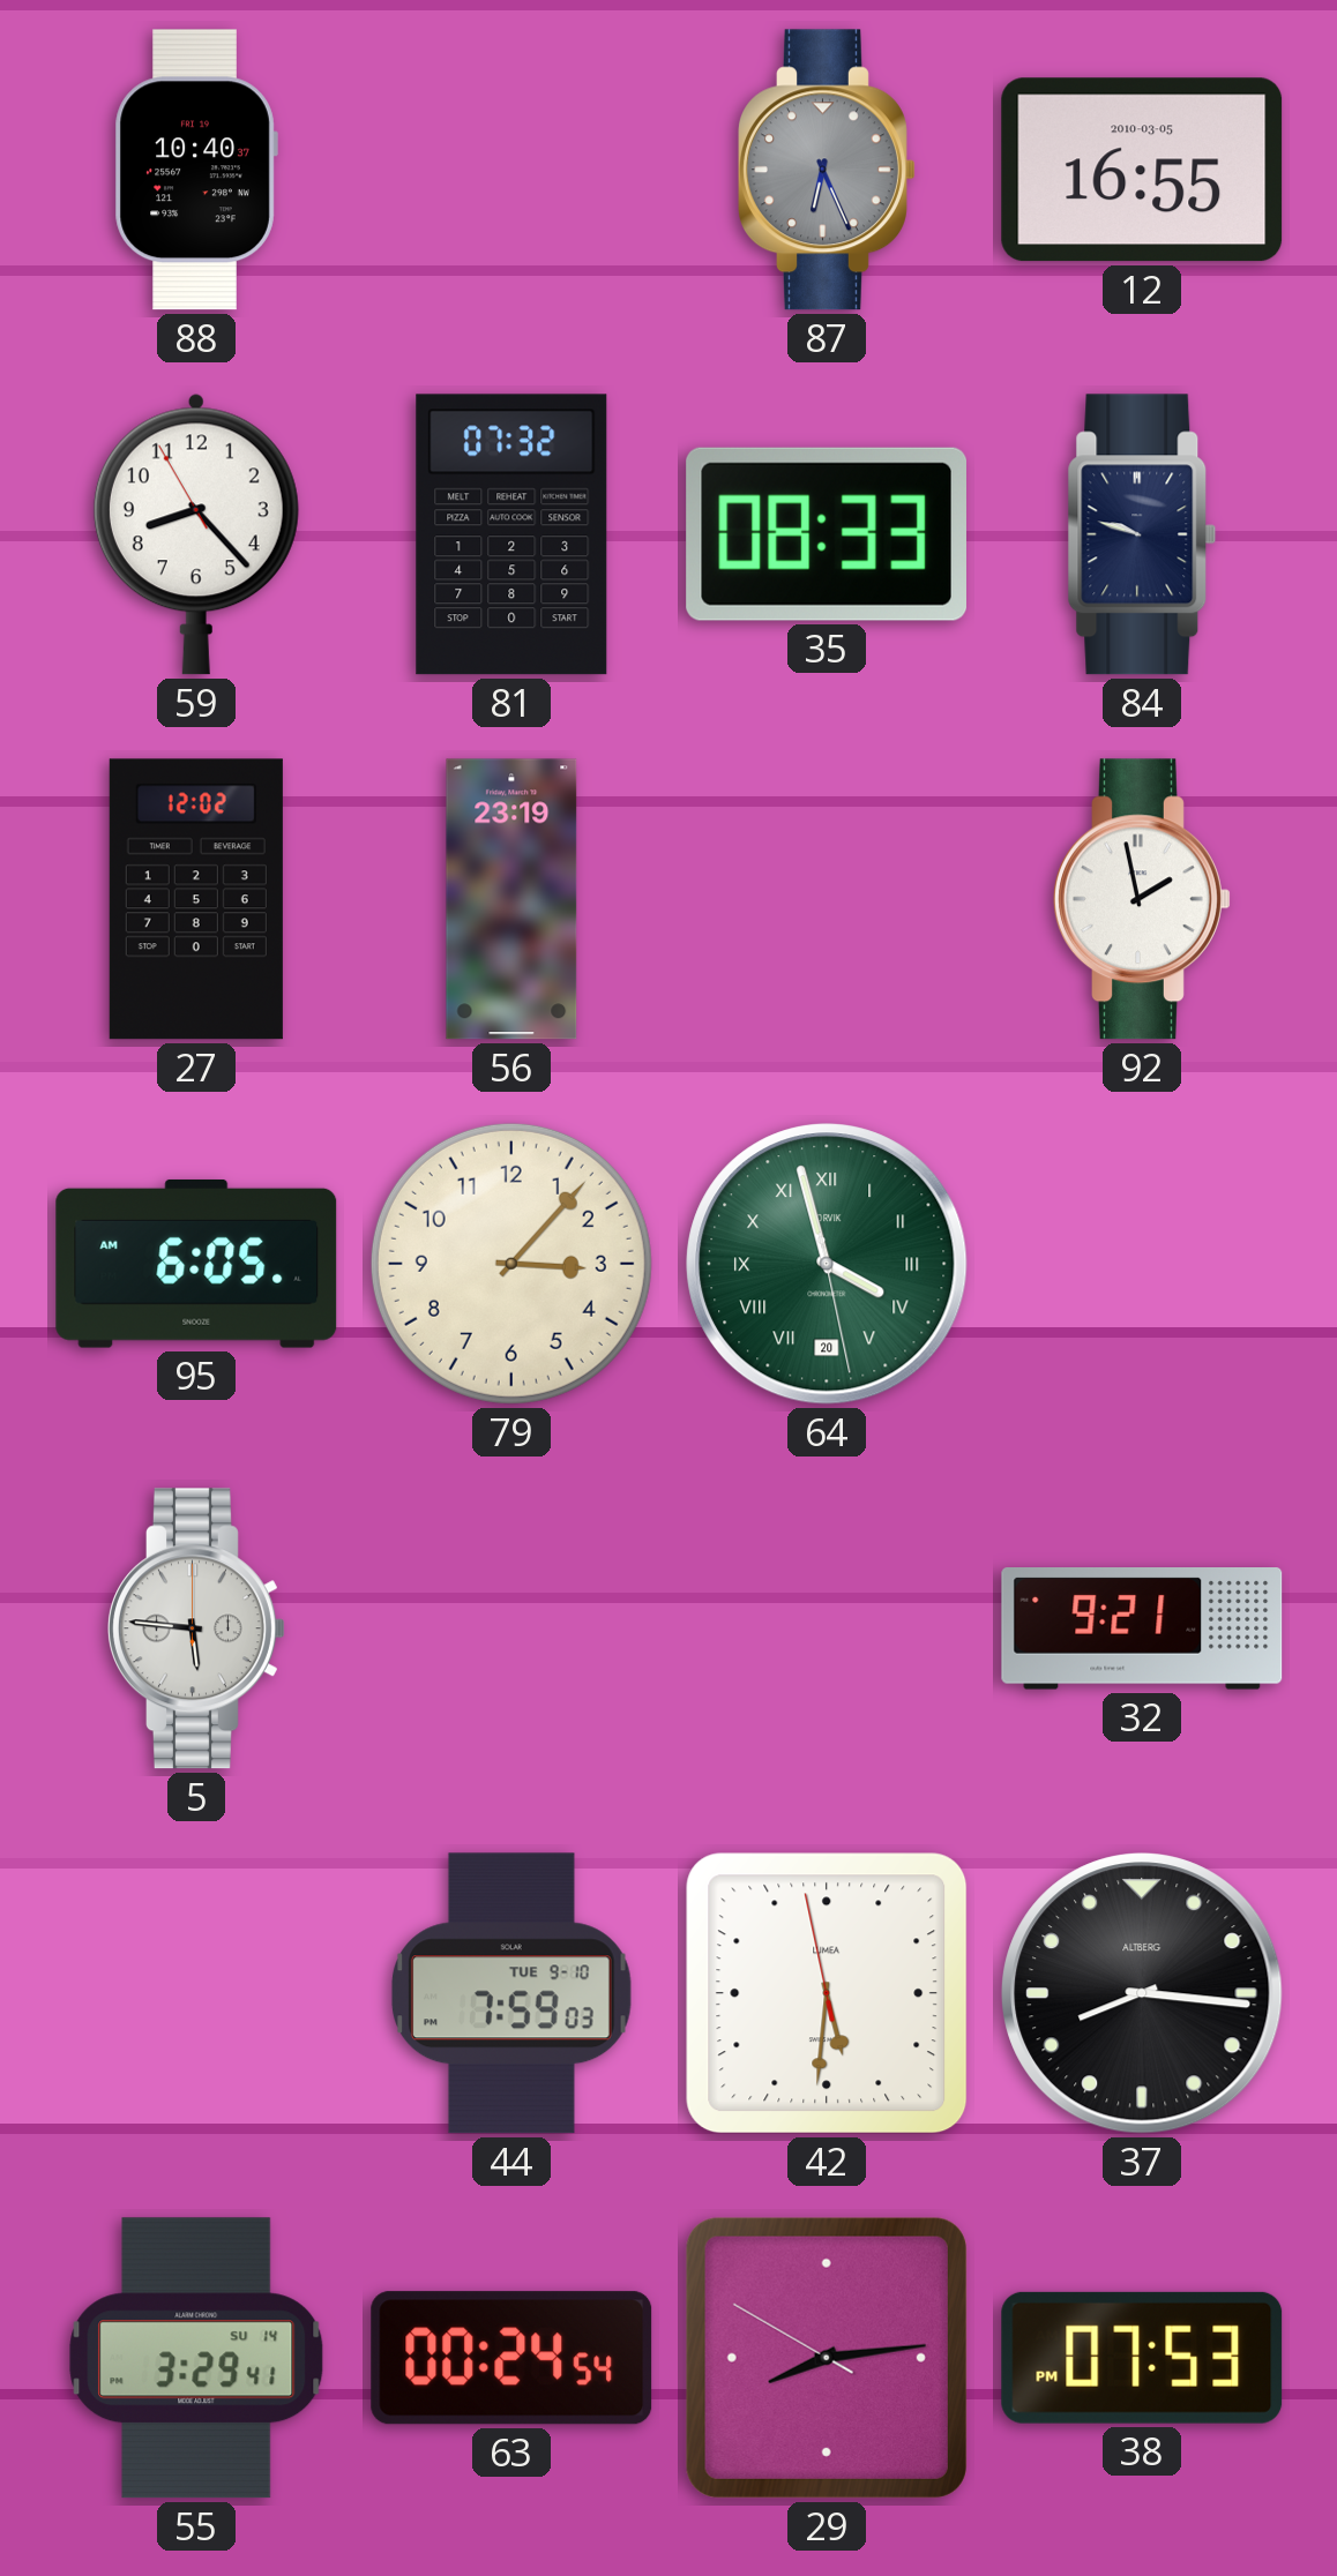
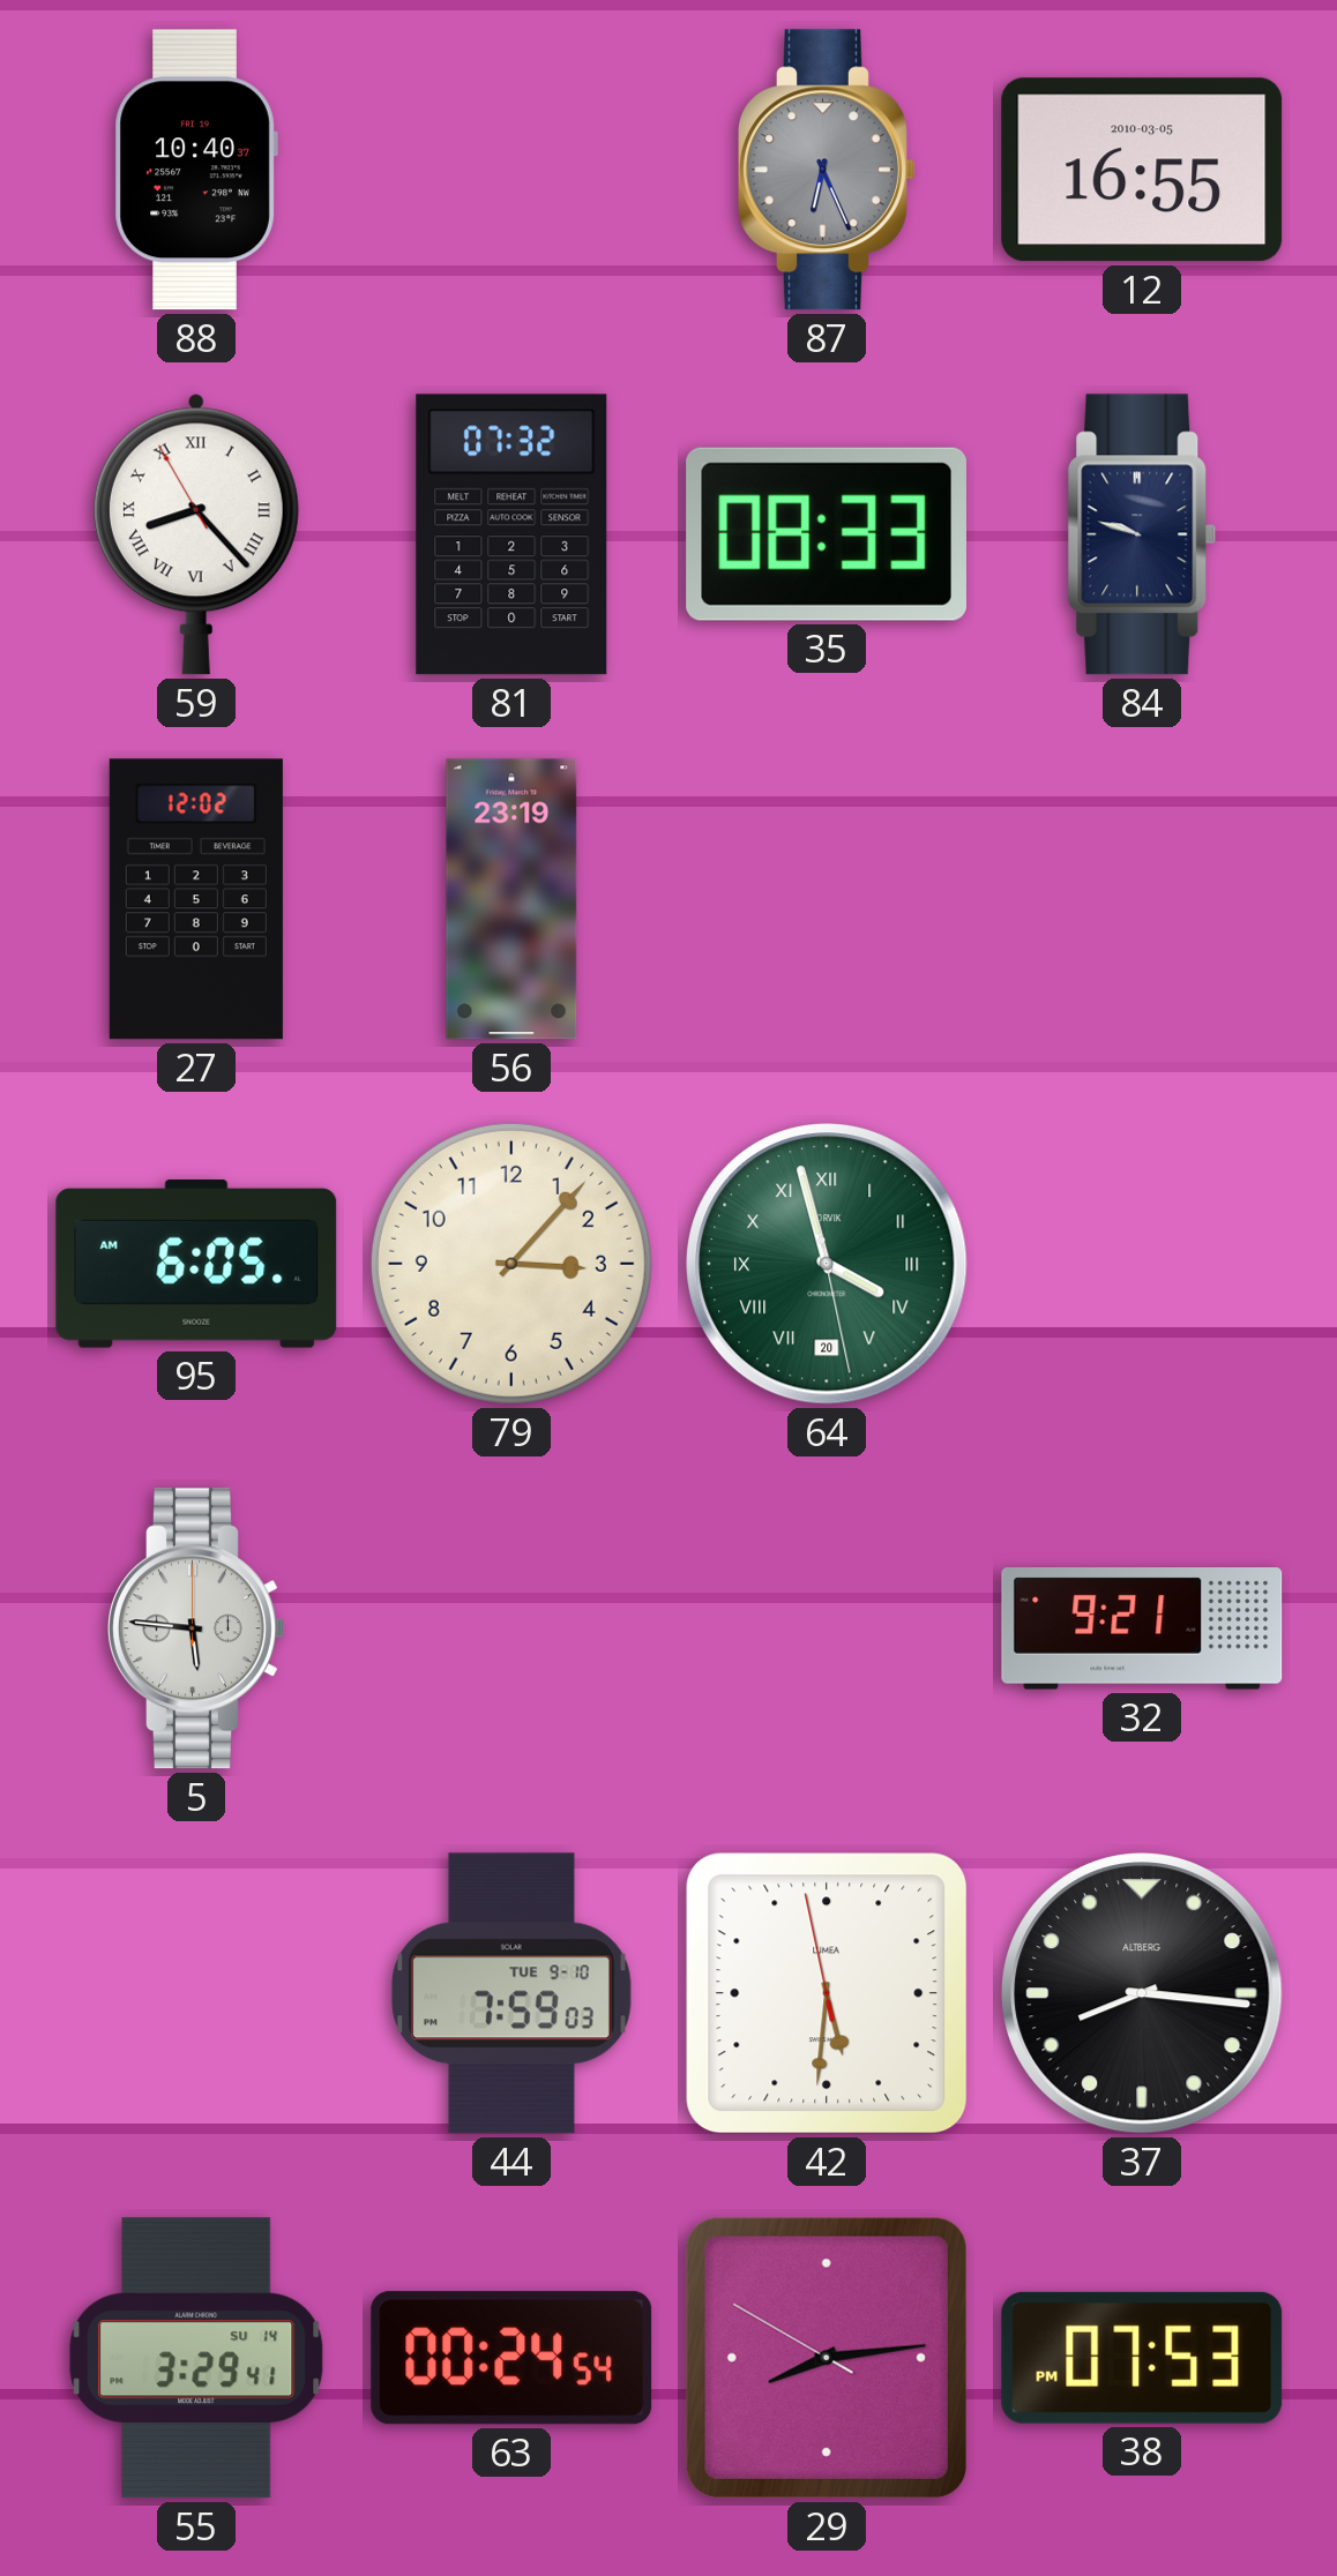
59 numerals: Arabic -> Roman
92: 1:58 -> none
